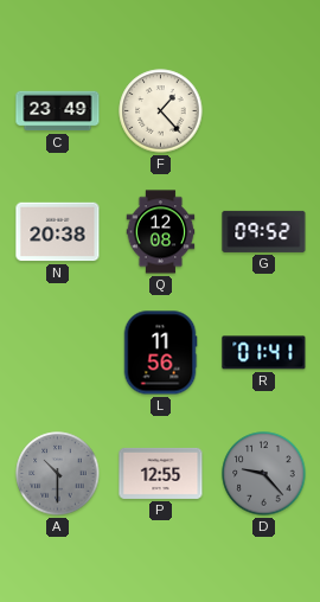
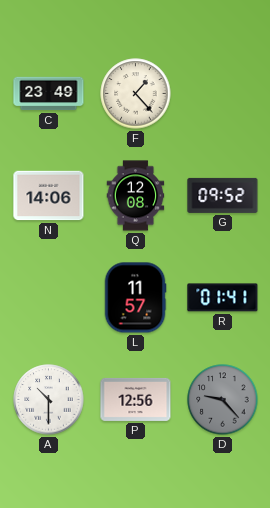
N: 20:38 -> 14:06
L: 11:56 -> 11:57
A dial: grey -> white
P: 12:55 -> 12:56
